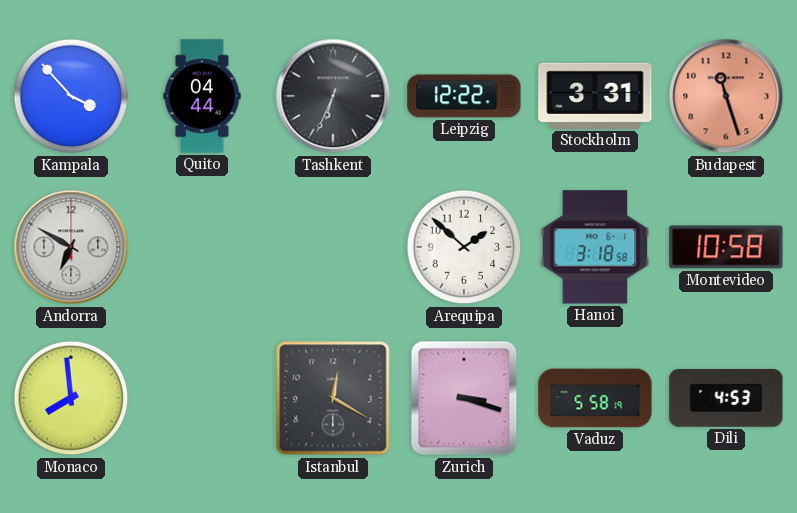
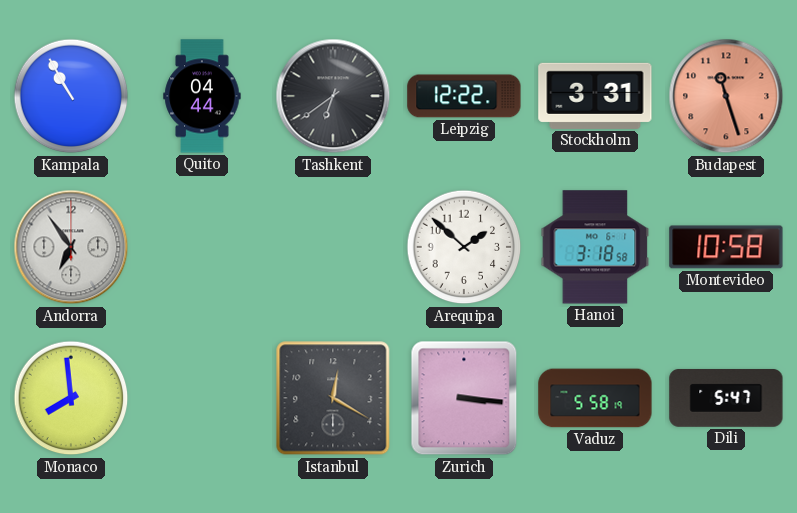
Kampala: 3:53 -> 10:55
Tashkent: 6:34 -> 6:39
Andorra: 6:50 -> 6:54
Zurich: 3:18 -> 3:16
Dili: 4:53 -> 5:47
